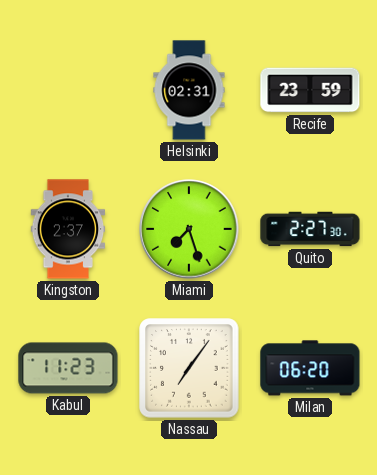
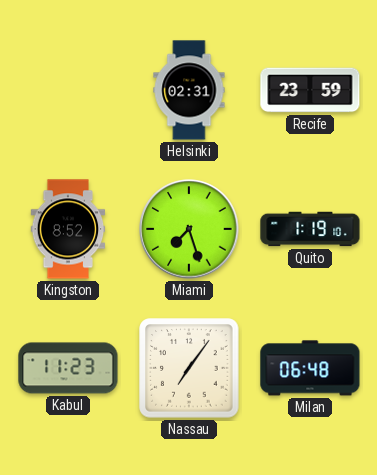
Kingston: 2:37 -> 8:52
Quito: 2:27 -> 1:19
Milan: 06:20 -> 06:48
